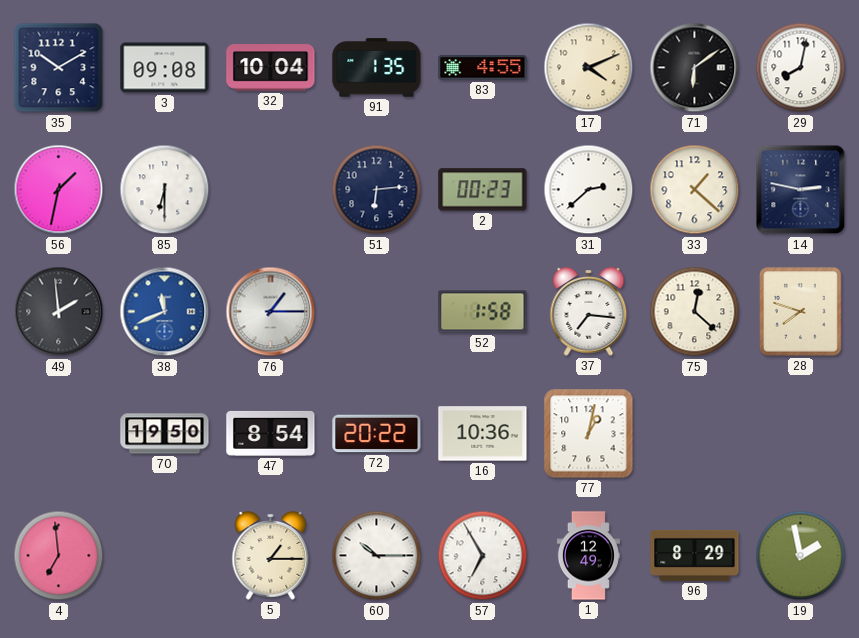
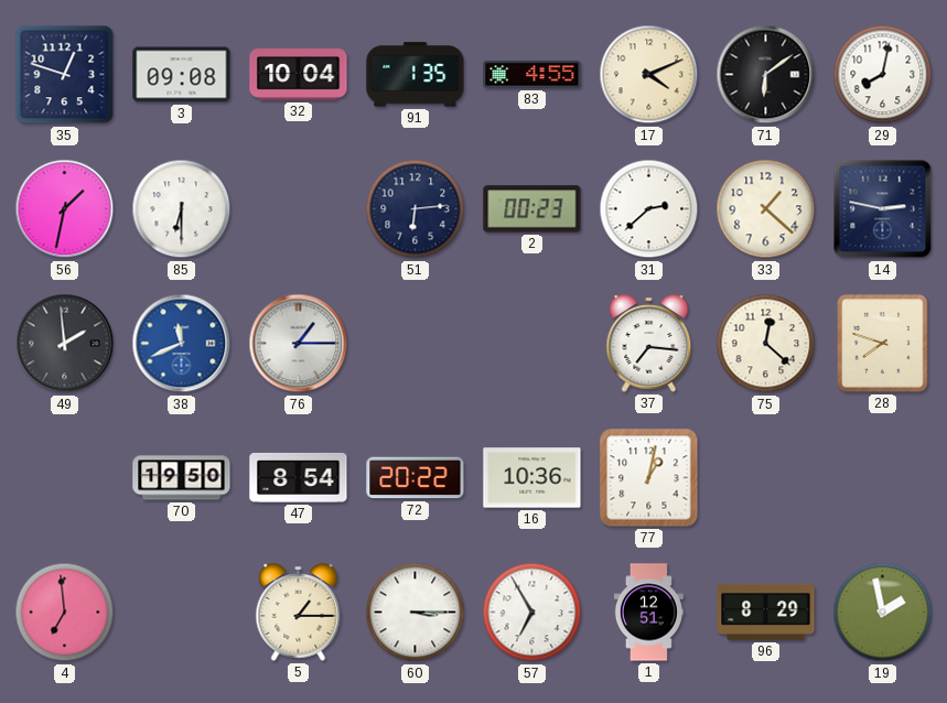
35: 10:10 -> 12:48
52: 1:58 -> none
60: 10:15 -> 3:15
1: 12:49 -> 12:51
